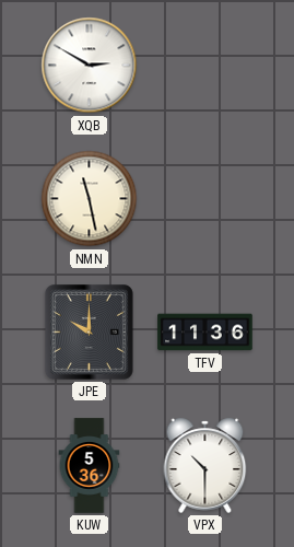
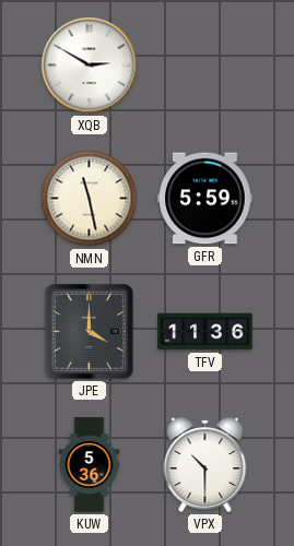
GFR: none -> 5:59
JPE: 10:00 -> 4:00
